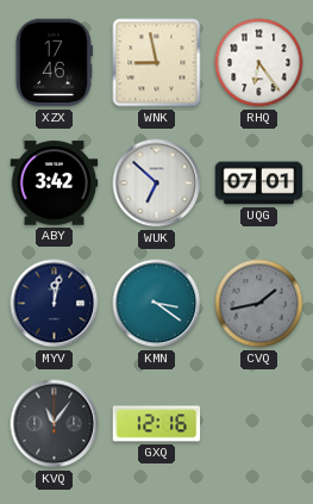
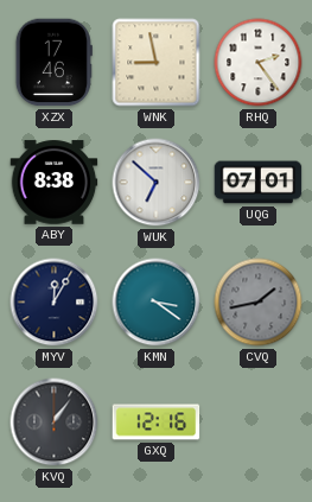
RHQ: 6:24 -> 2:24
ABY: 3:42 -> 8:38
MYV: 12:02 -> 12:05
KVQ: 11:06 -> 1:06
